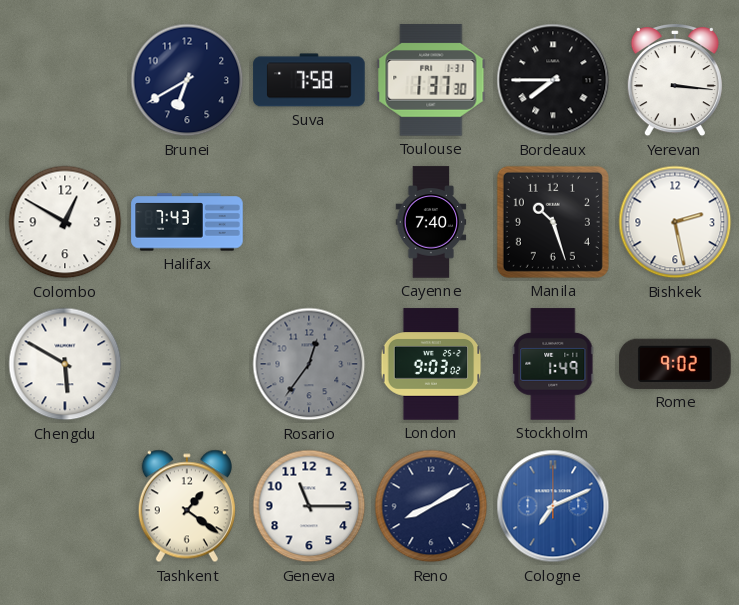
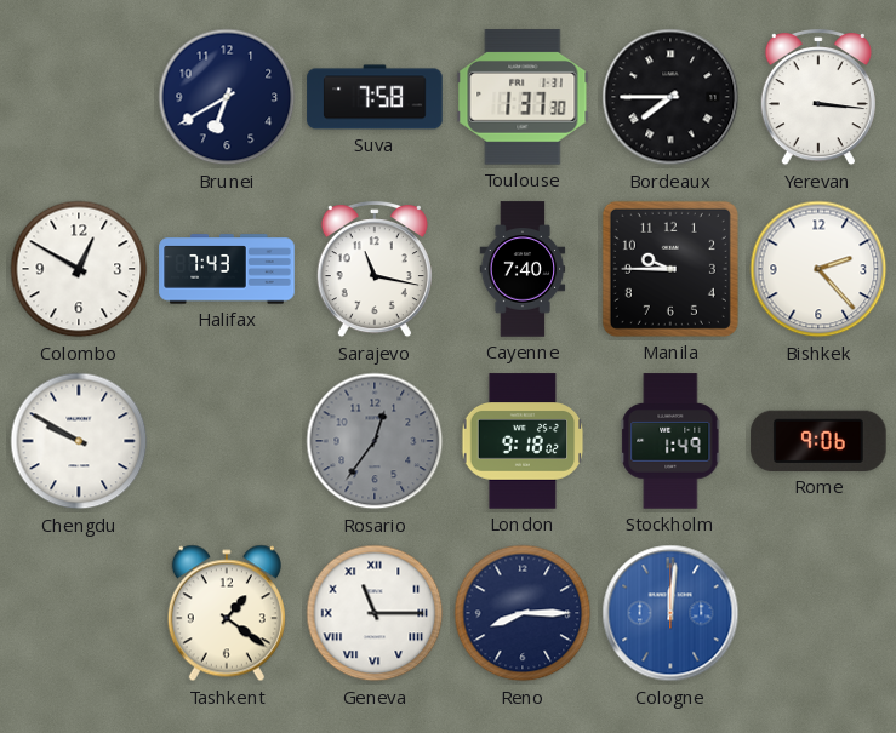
Sarajevo: none -> 11:17
Manila: 10:27 -> 9:45
Bishkek: 2:28 -> 2:23
Chengdu: 5:50 -> 9:50
London: 9:03 -> 9:18
Rome: 9:02 -> 9:06
Geneva numerals: Arabic -> Roman
Reno: 8:10 -> 8:15
Cologne: 7:11 -> 12:01
